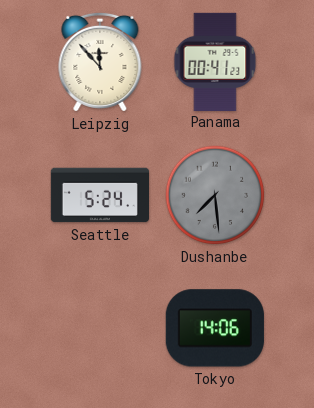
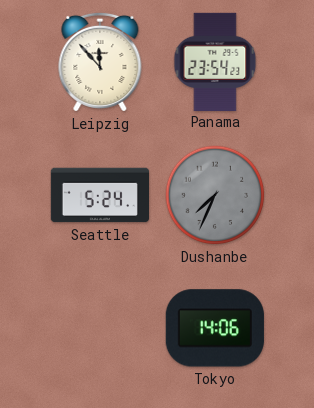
Panama: 00:41 -> 23:54
Dushanbe: 7:29 -> 7:34
